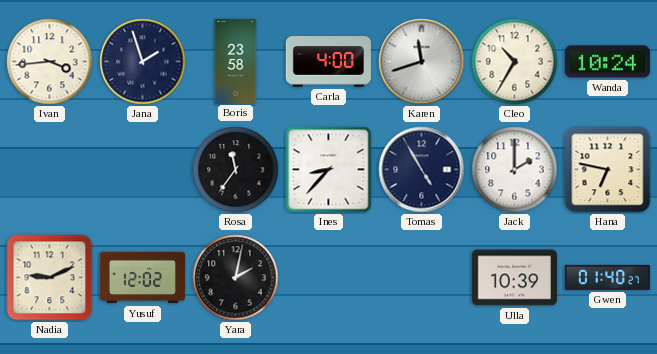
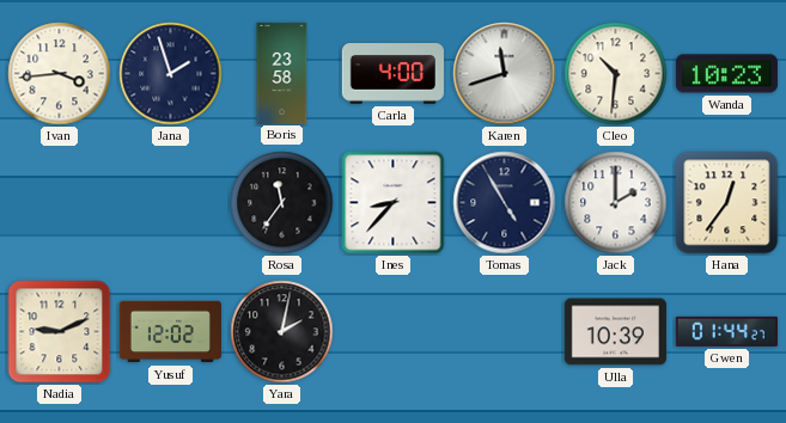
Cleo: 10:35 -> 10:31
Wanda: 10:24 -> 10:23
Hana: 6:47 -> 12:36
Gwen: 01:40 -> 01:44
